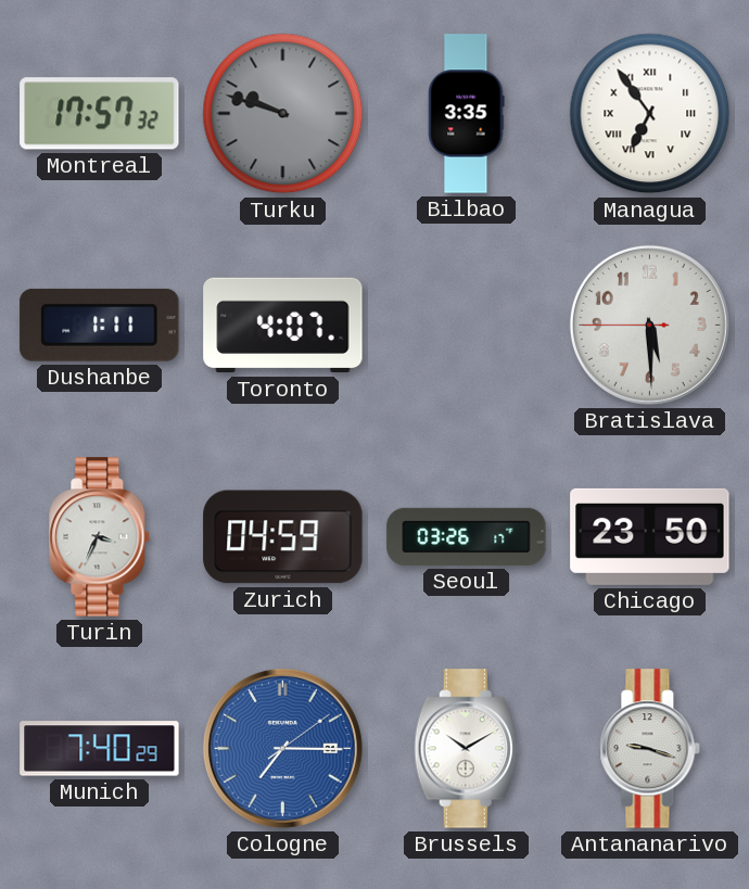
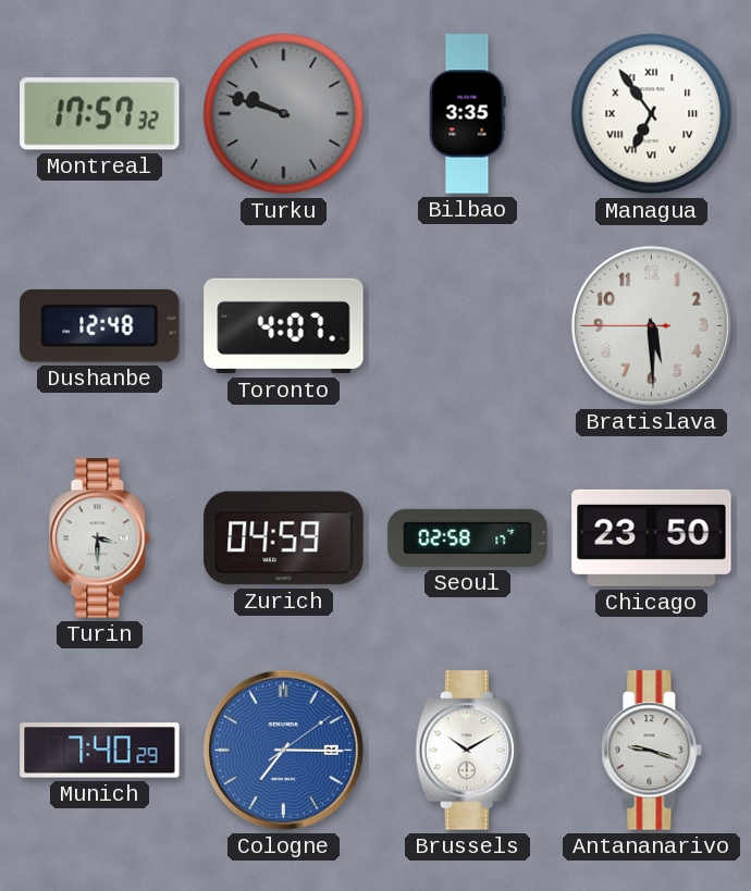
Dushanbe: 1:11 -> 12:48
Turin: 3:34 -> 3:30
Seoul: 03:26 -> 02:58
